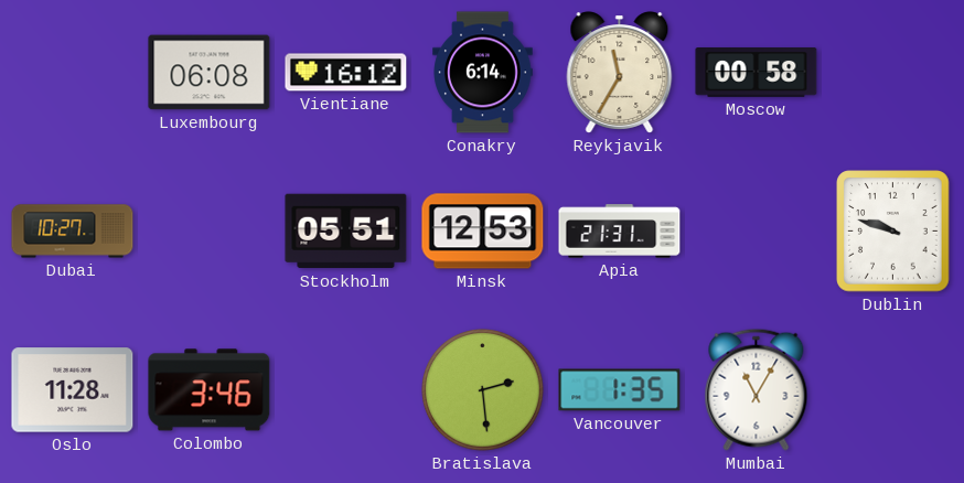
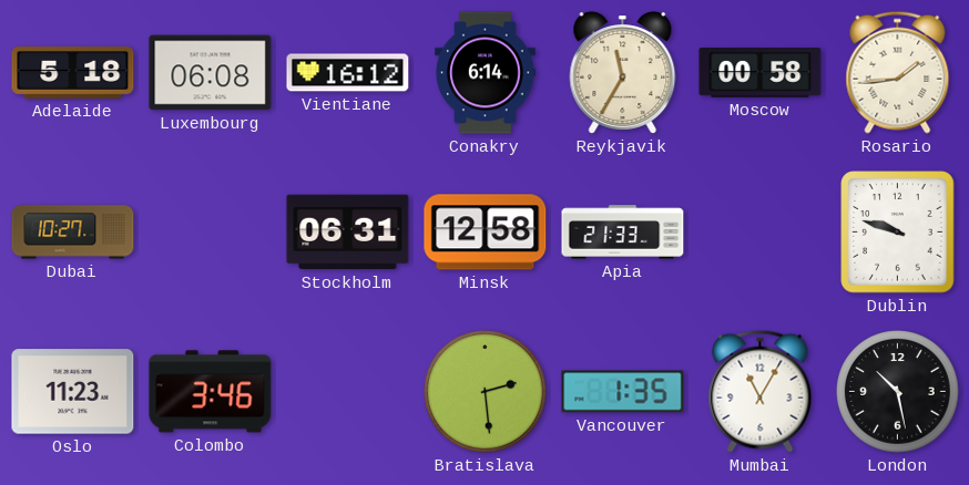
Adelaide: none -> 5:18
Rosario: none -> 1:44
Stockholm: 05:51 -> 06:31
Minsk: 12:53 -> 12:58
Apia: 21:31 -> 21:33
Oslo: 11:28 -> 11:23
London: none -> 10:28
